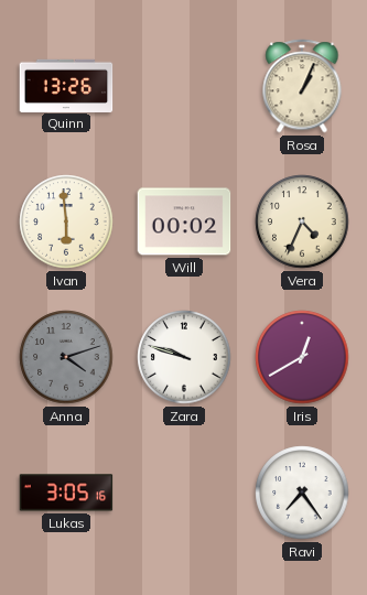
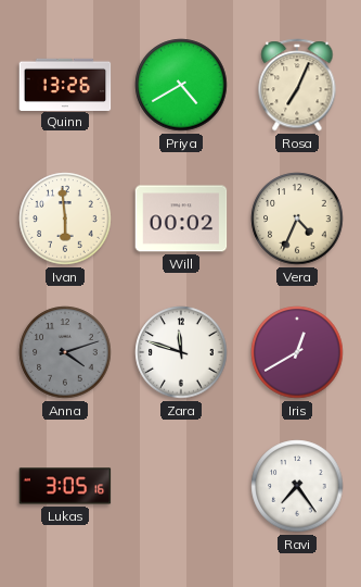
Priya: none -> 4:40
Rosa: 1:04 -> 7:04
Zara: 9:48 -> 11:48
